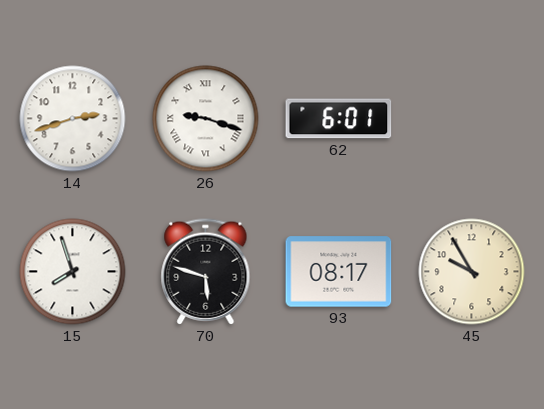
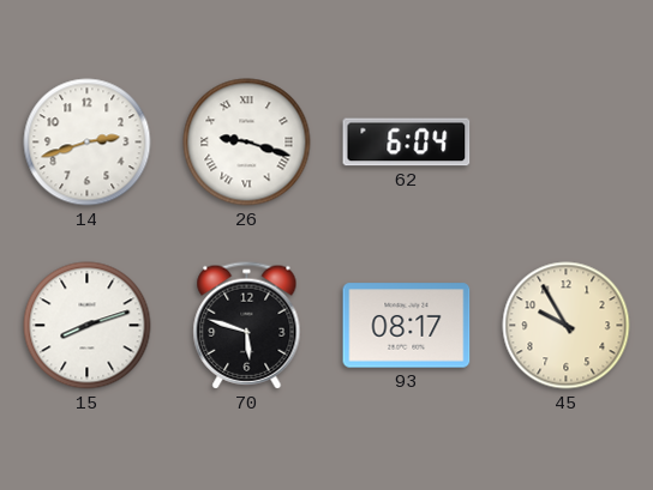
62: 6:01 -> 6:04
15: 7:57 -> 8:12
